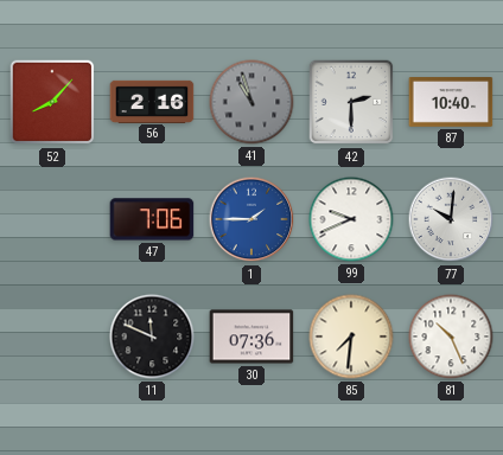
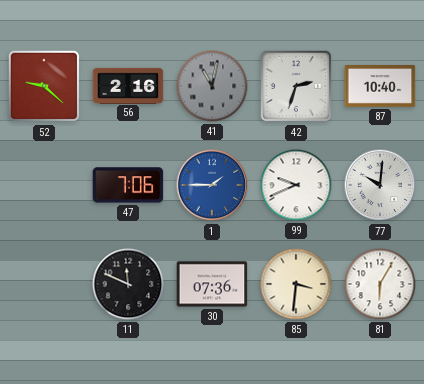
52: 8:07 -> 9:22
41: 10:57 -> 11:02
42: 2:30 -> 2:33
85: 7:31 -> 3:31
81: 10:26 -> 6:05
